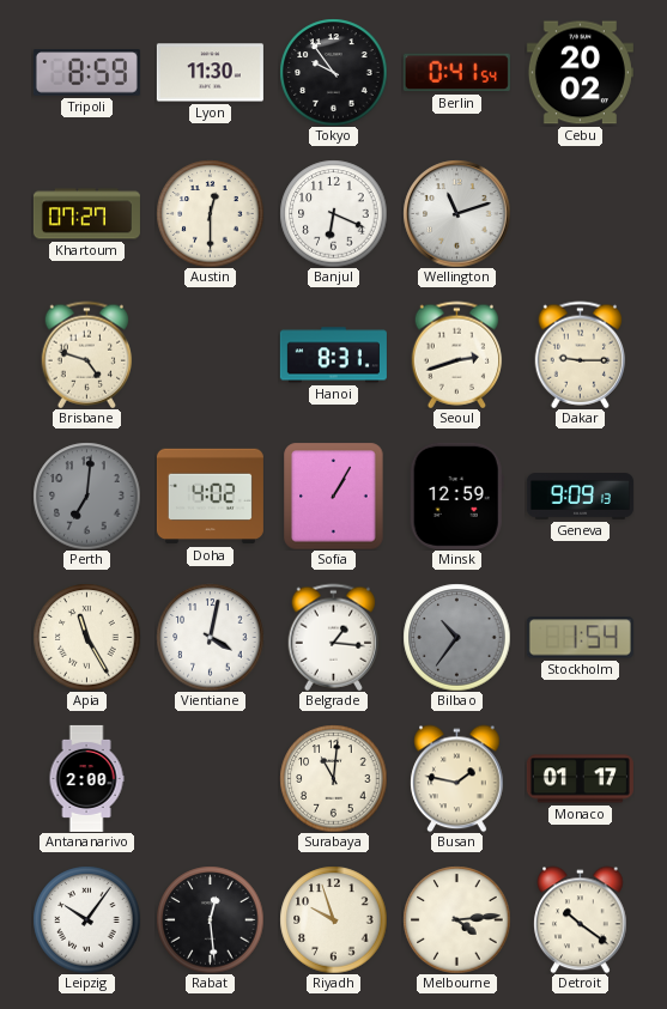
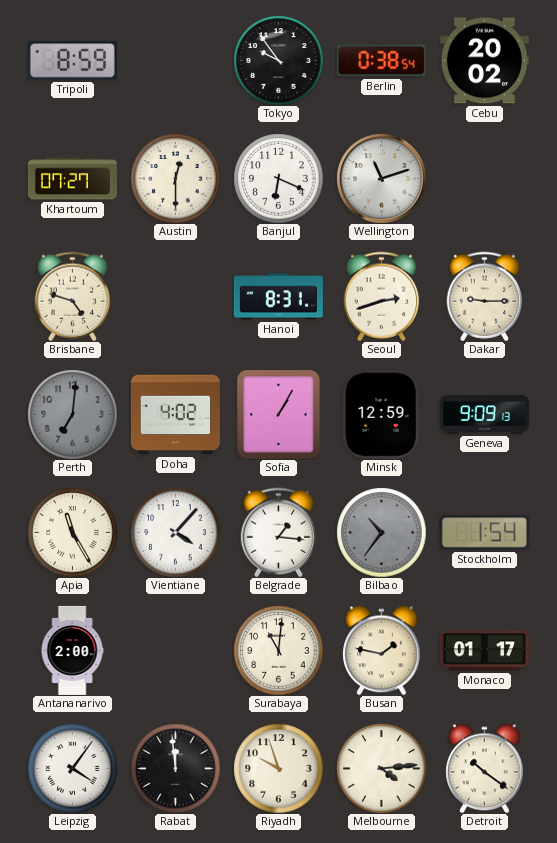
Lyon: 11:30 -> none
Berlin: 0:41 -> 0:38
Vientiane: 4:02 -> 4:07
Leipzig: 10:06 -> 4:06
Rabat: 12:29 -> 11:59
